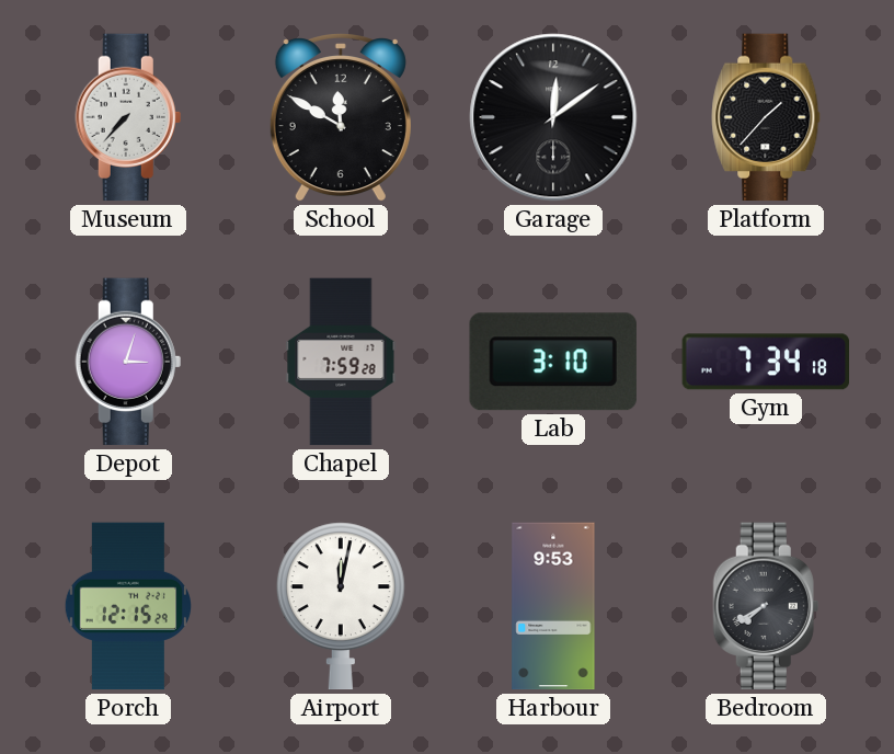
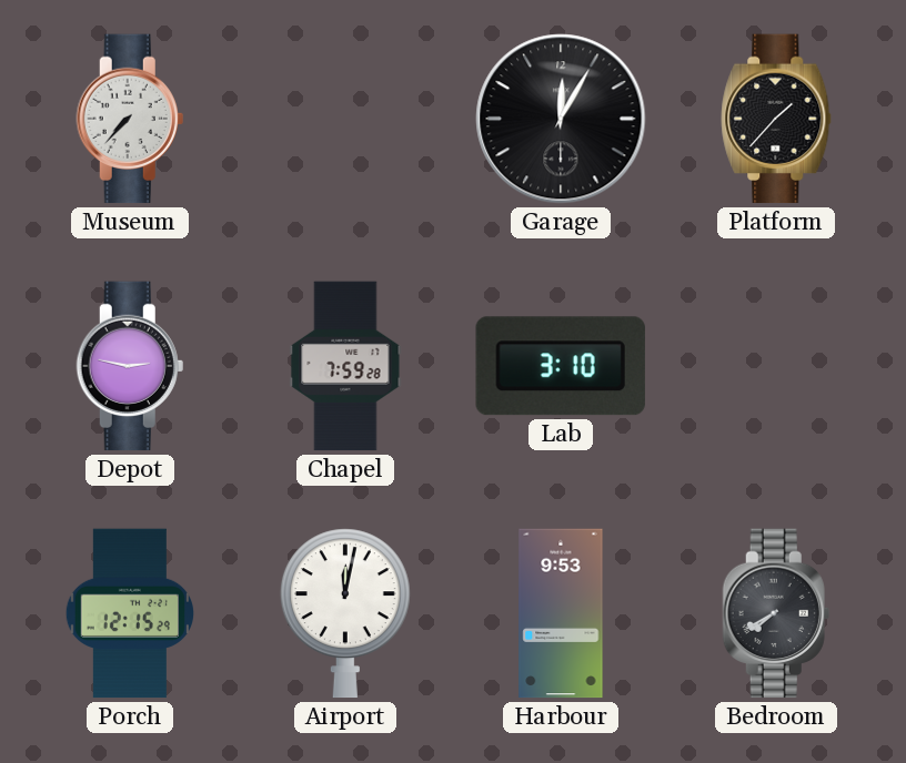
School: 11:50 -> none
Garage: 12:09 -> 12:05
Depot: 3:03 -> 2:47
Gym: 7:34 -> none
